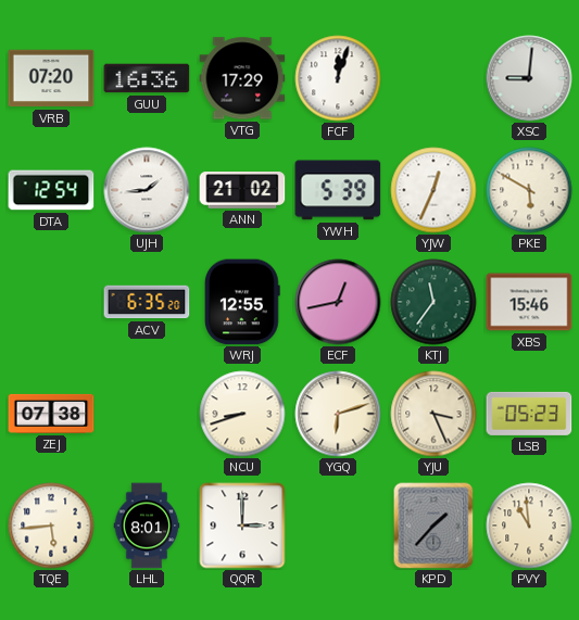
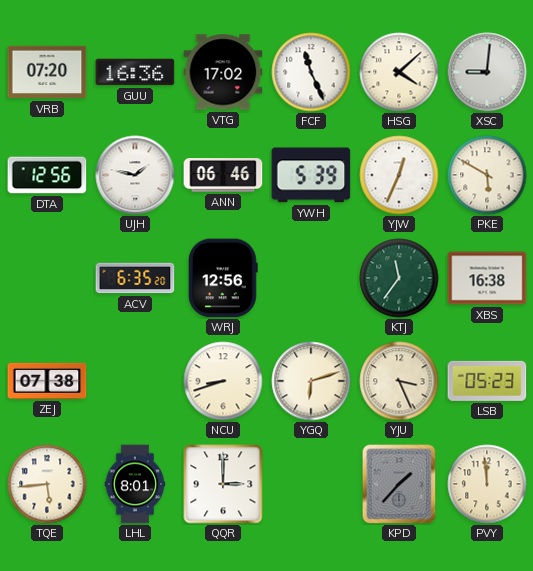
VTG: 17:29 -> 17:02
FCF: 12:03 -> 11:26
HSG: none -> 4:08
DTA: 12:54 -> 12:56
UJH: 1:44 -> 1:47
ANN: 21:02 -> 06:46
WRJ: 12:55 -> 12:56
ECF: 12:43 -> none
XBS: 15:46 -> 16:38
PVY: 10:59 -> 11:59
